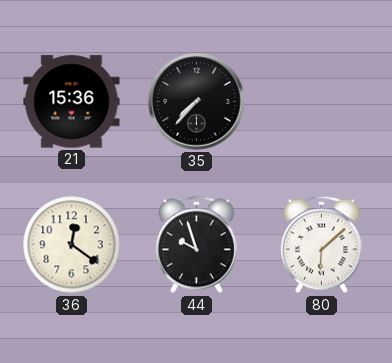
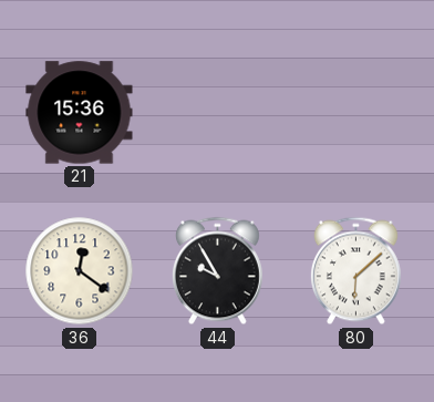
35: 7:37 -> none
44: 9:57 -> 9:55
